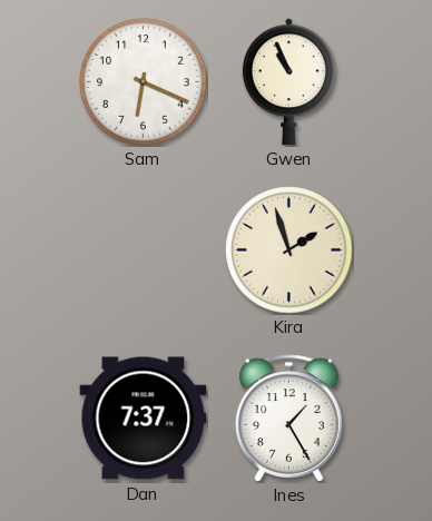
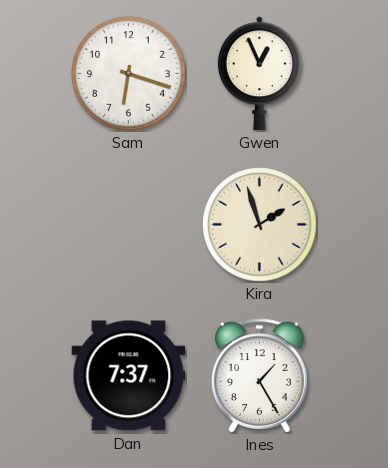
Sam: 6:19 -> 6:18
Gwen: 10:56 -> 12:56
